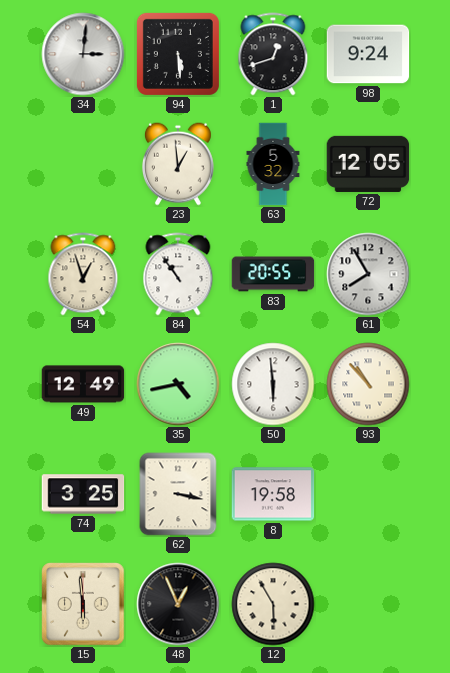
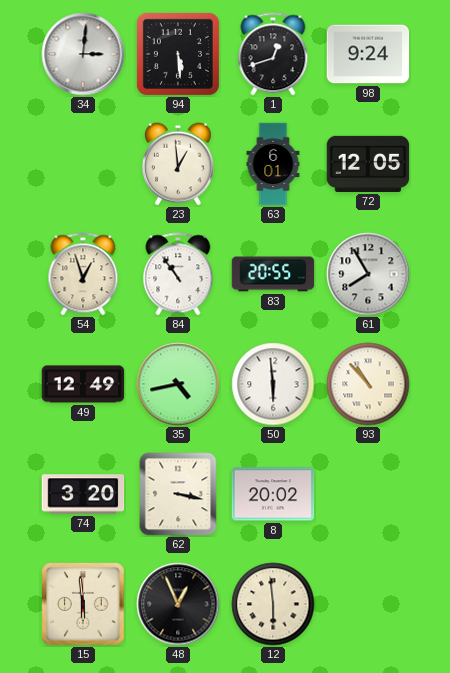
63: 5:32 -> 6:01
74: 3:25 -> 3:20
8: 19:58 -> 20:02
12: 5:55 -> 5:59
